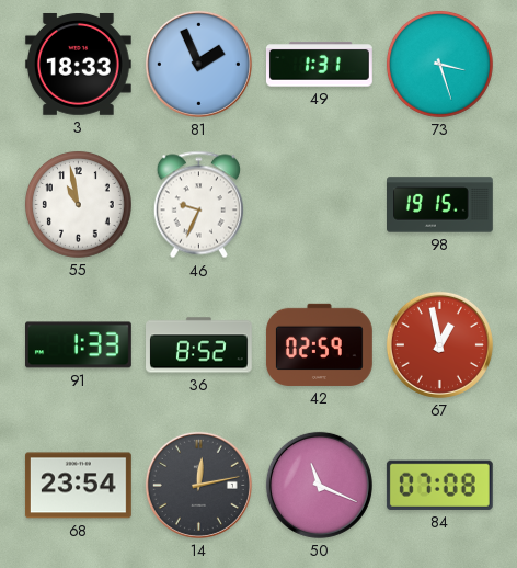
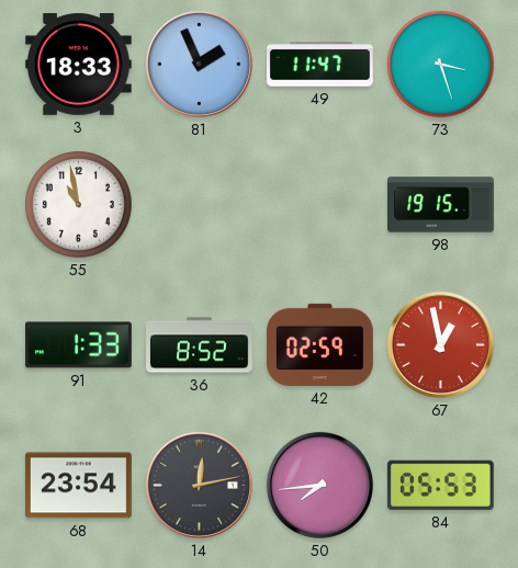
49: 1:31 -> 11:47
46: 9:34 -> none
50: 11:19 -> 7:44
84: 07:08 -> 05:53
